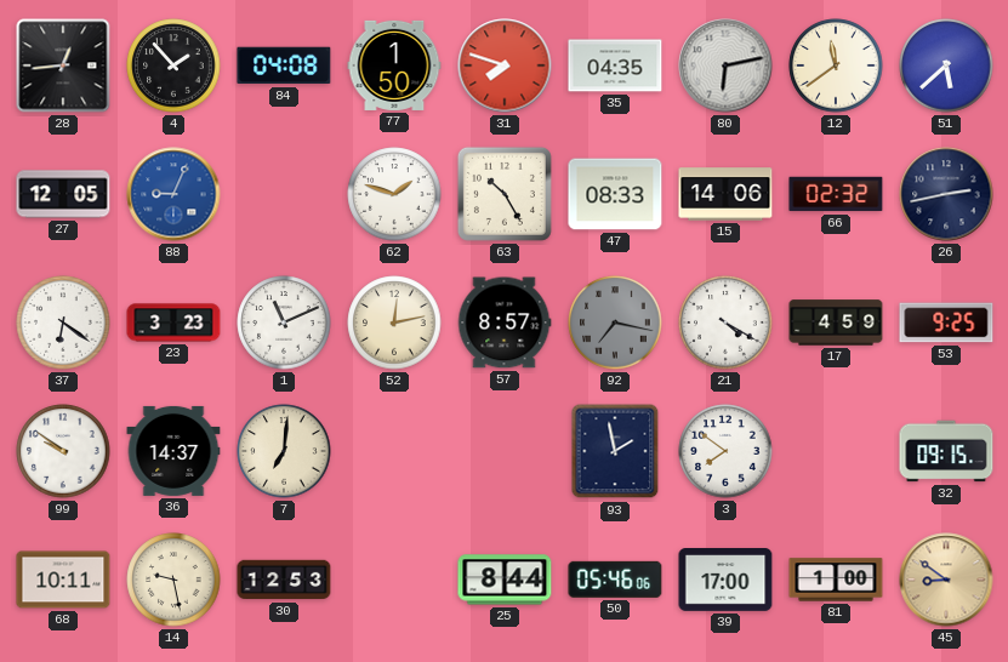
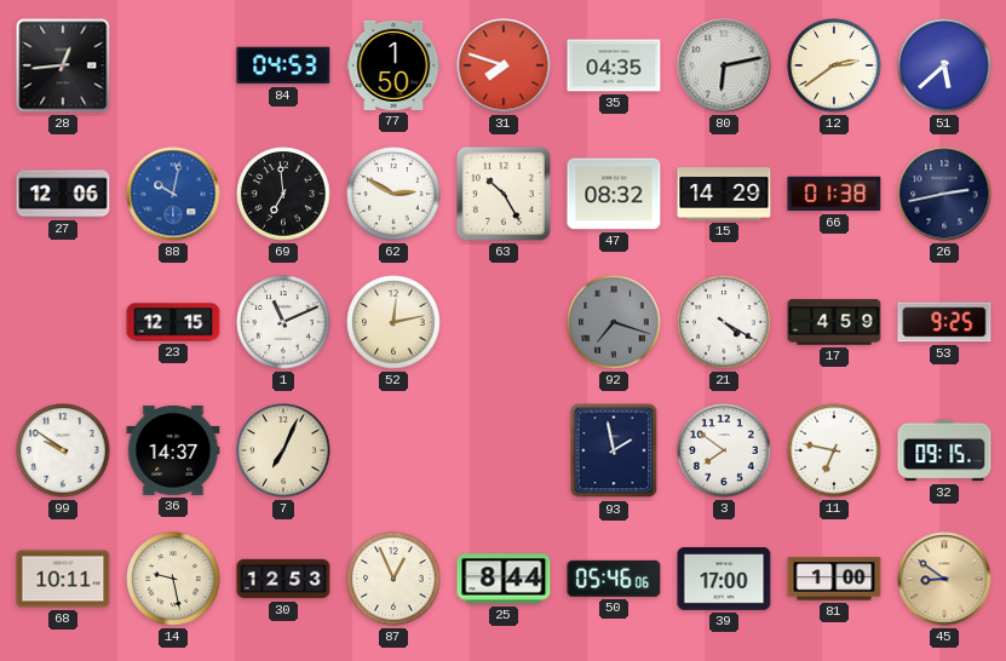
4: 1:53 -> none
84: 04:08 -> 04:53
12: 11:39 -> 2:39
27: 12:05 -> 12:06
88: 9:04 -> 10:02
69: none -> 6:59
62: 1:48 -> 2:50
47: 08:33 -> 08:32
15: 14:06 -> 14:29
66: 02:32 -> 01:38
37: 6:21 -> none
23: 3:23 -> 12:15
57: 8:57 -> none
92: 7:17 -> 7:18
7: 7:01 -> 7:04
11: none -> 6:47
87: none -> 12:56
